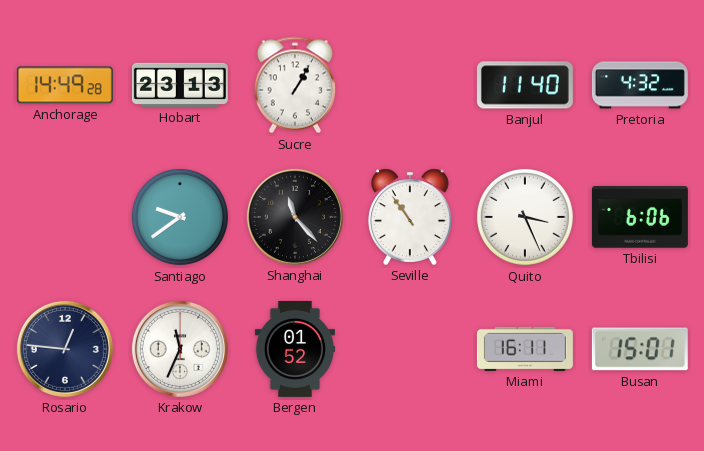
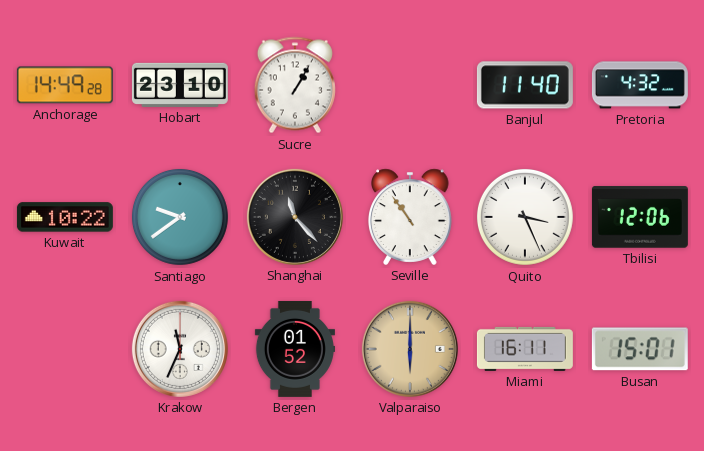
Hobart: 23:13 -> 23:10
Kuwait: none -> 10:22
Tbilisi: 6:06 -> 12:06
Rosario: 12:46 -> none
Valparaiso: none -> 6:00
